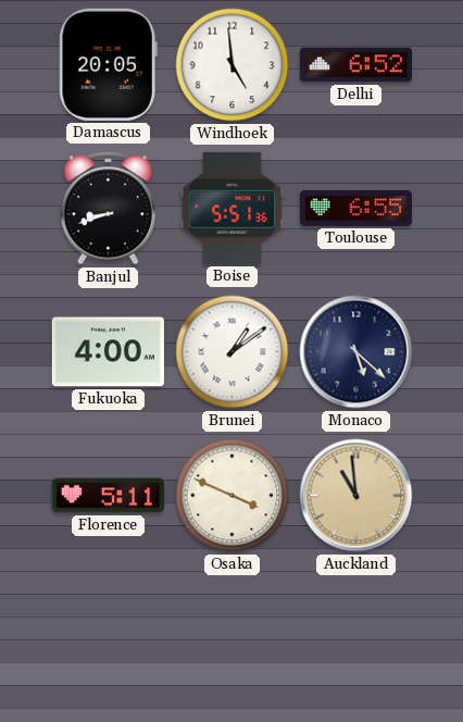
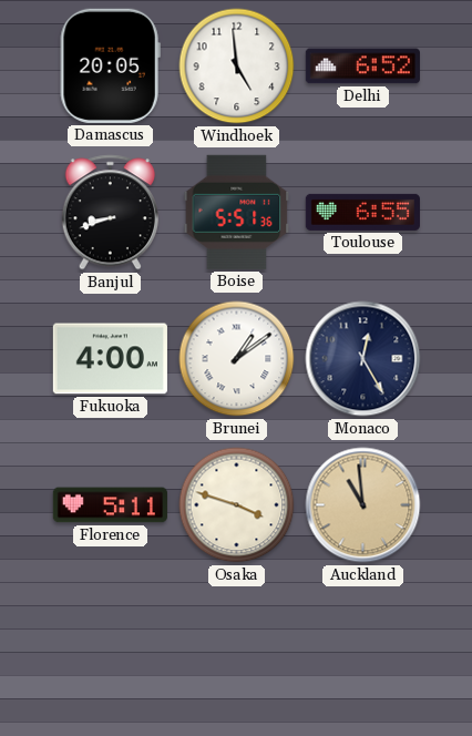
Monaco: 5:22 -> 12:25
Osaka: 3:49 -> 3:48
